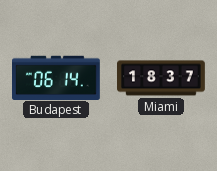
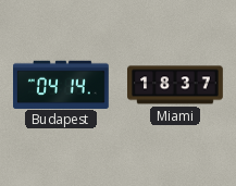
Budapest: 06:14 -> 04:14
